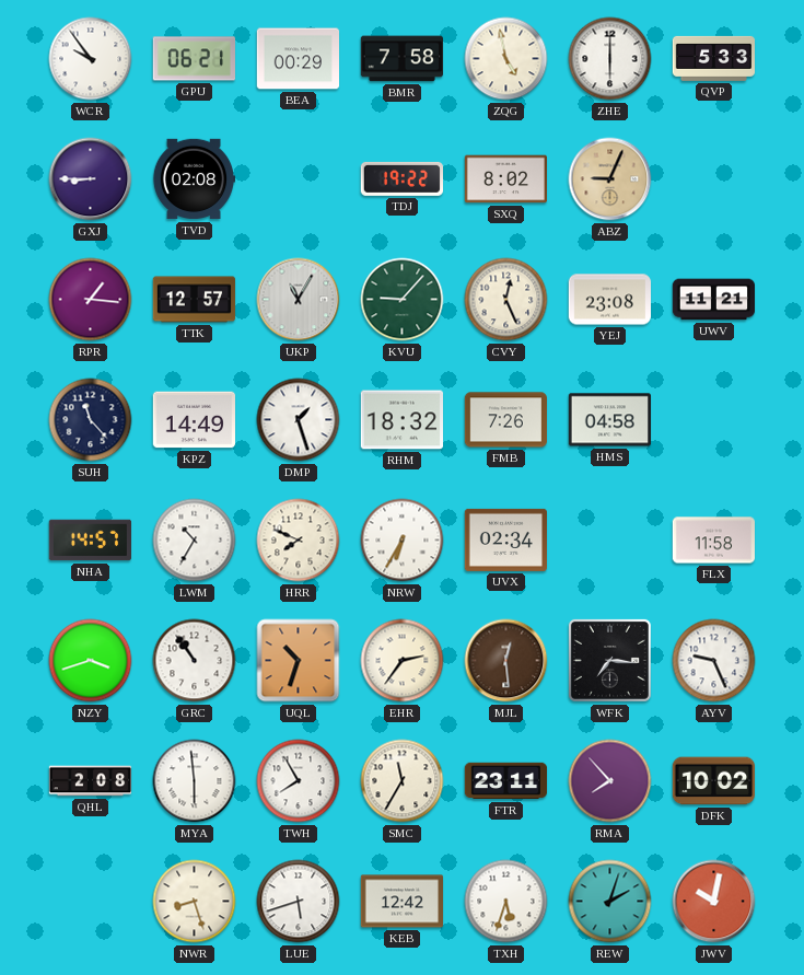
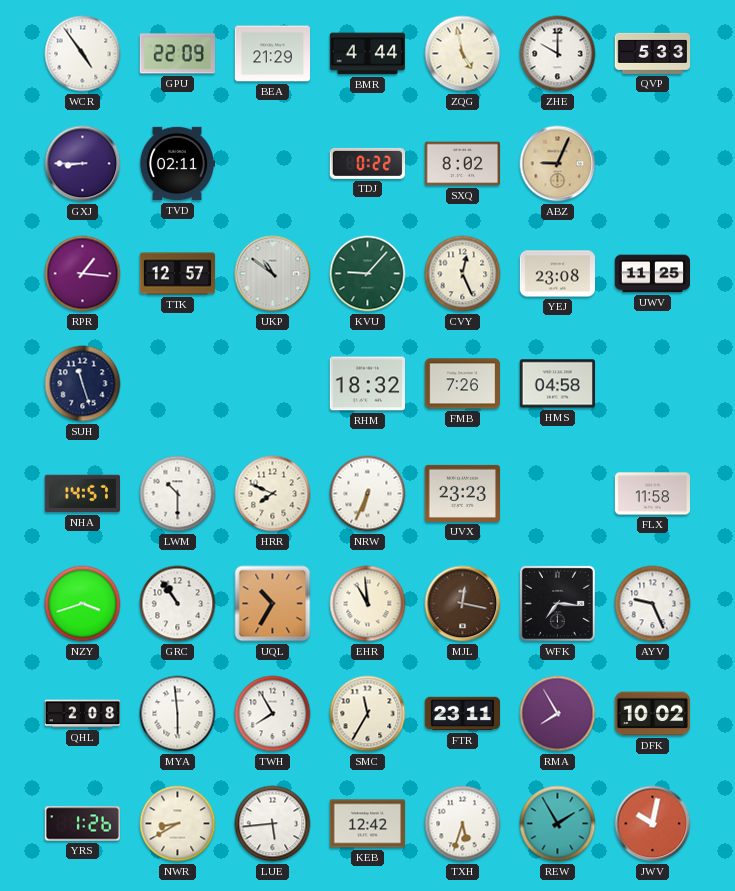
WCR: 9:54 -> 4:54
GPU: 06:21 -> 22:09
BEA: 00:29 -> 21:29
BMR: 7:58 -> 4:44
ZHE: 6:00 -> 10:00
TVD: 02:08 -> 02:11
TDJ: 19:22 -> 0:22
UKP: 11:05 -> 10:51
UWV: 11:21 -> 11:25
SUH: 11:23 -> 11:27
KPZ: 14:49 -> none
DMP: 1:27 -> none
LWM: 10:35 -> 10:30
NRW: 6:35 -> 6:34
UVX: 02:34 -> 23:23
UQL: 10:33 -> 10:35
EHR: 2:36 -> 10:59
MJL: 12:29 -> 12:17
RMA: 7:53 -> 7:55
YRS: none -> 1:26
NWR: 8:27 -> 8:40
LUE: 5:42 -> 5:44
REW: 2:03 -> 1:55
